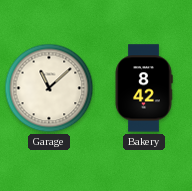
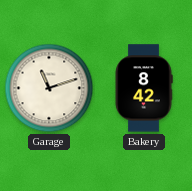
Garage: 11:08 -> 11:12
